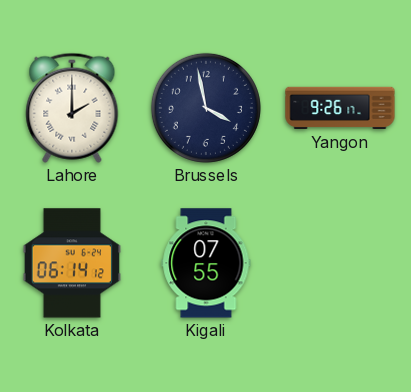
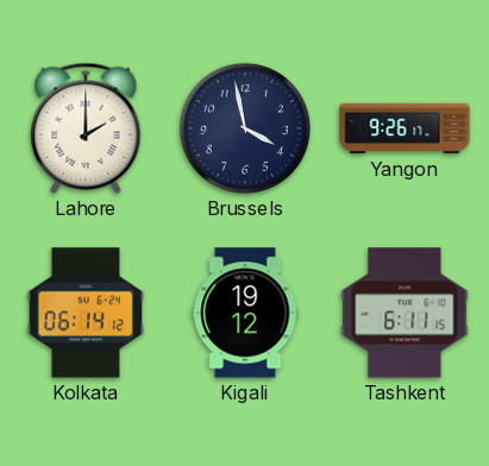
Kigali: 07:55 -> 19:12
Tashkent: none -> 6:11
